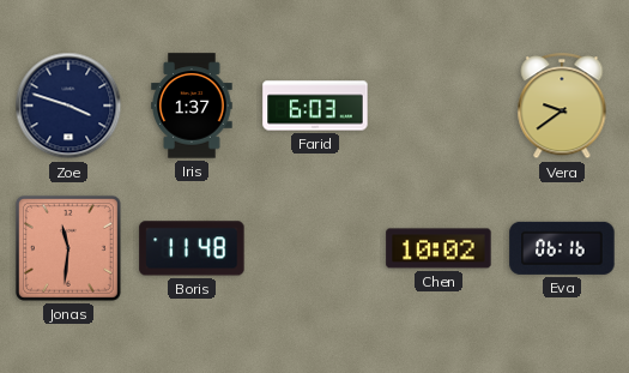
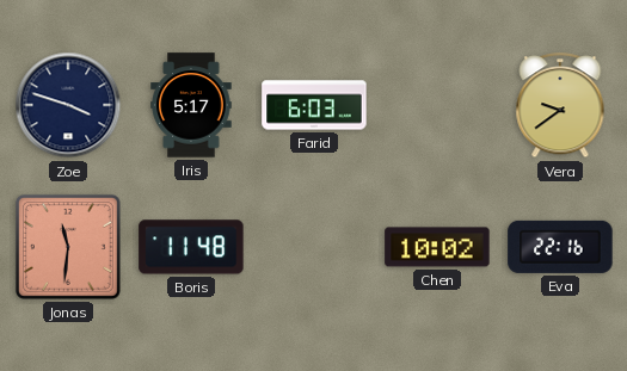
Iris: 1:37 -> 5:17
Eva: 06:16 -> 22:16
